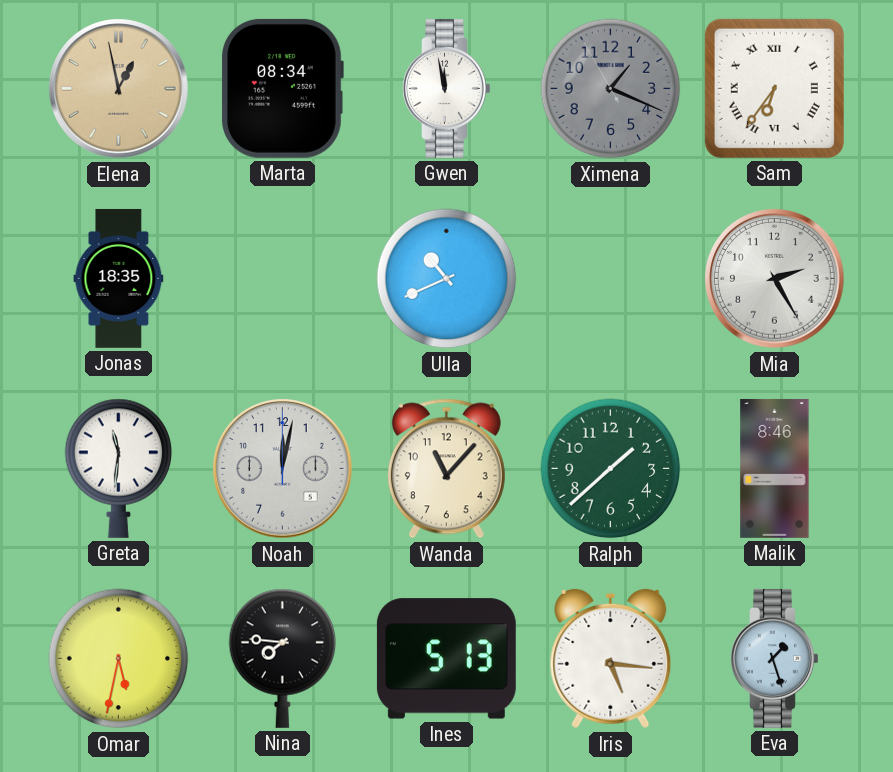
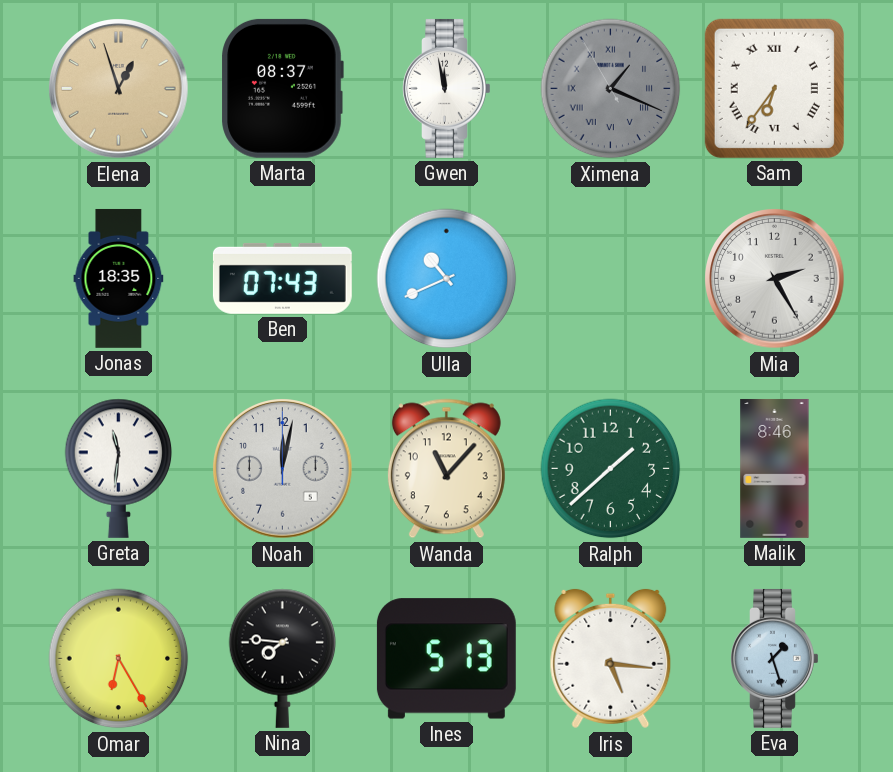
Elena: 12:58 -> 12:57
Marta: 08:34 -> 08:37
Ximena numerals: Arabic -> Roman
Ben: none -> 07:43
Omar: 5:32 -> 6:25
